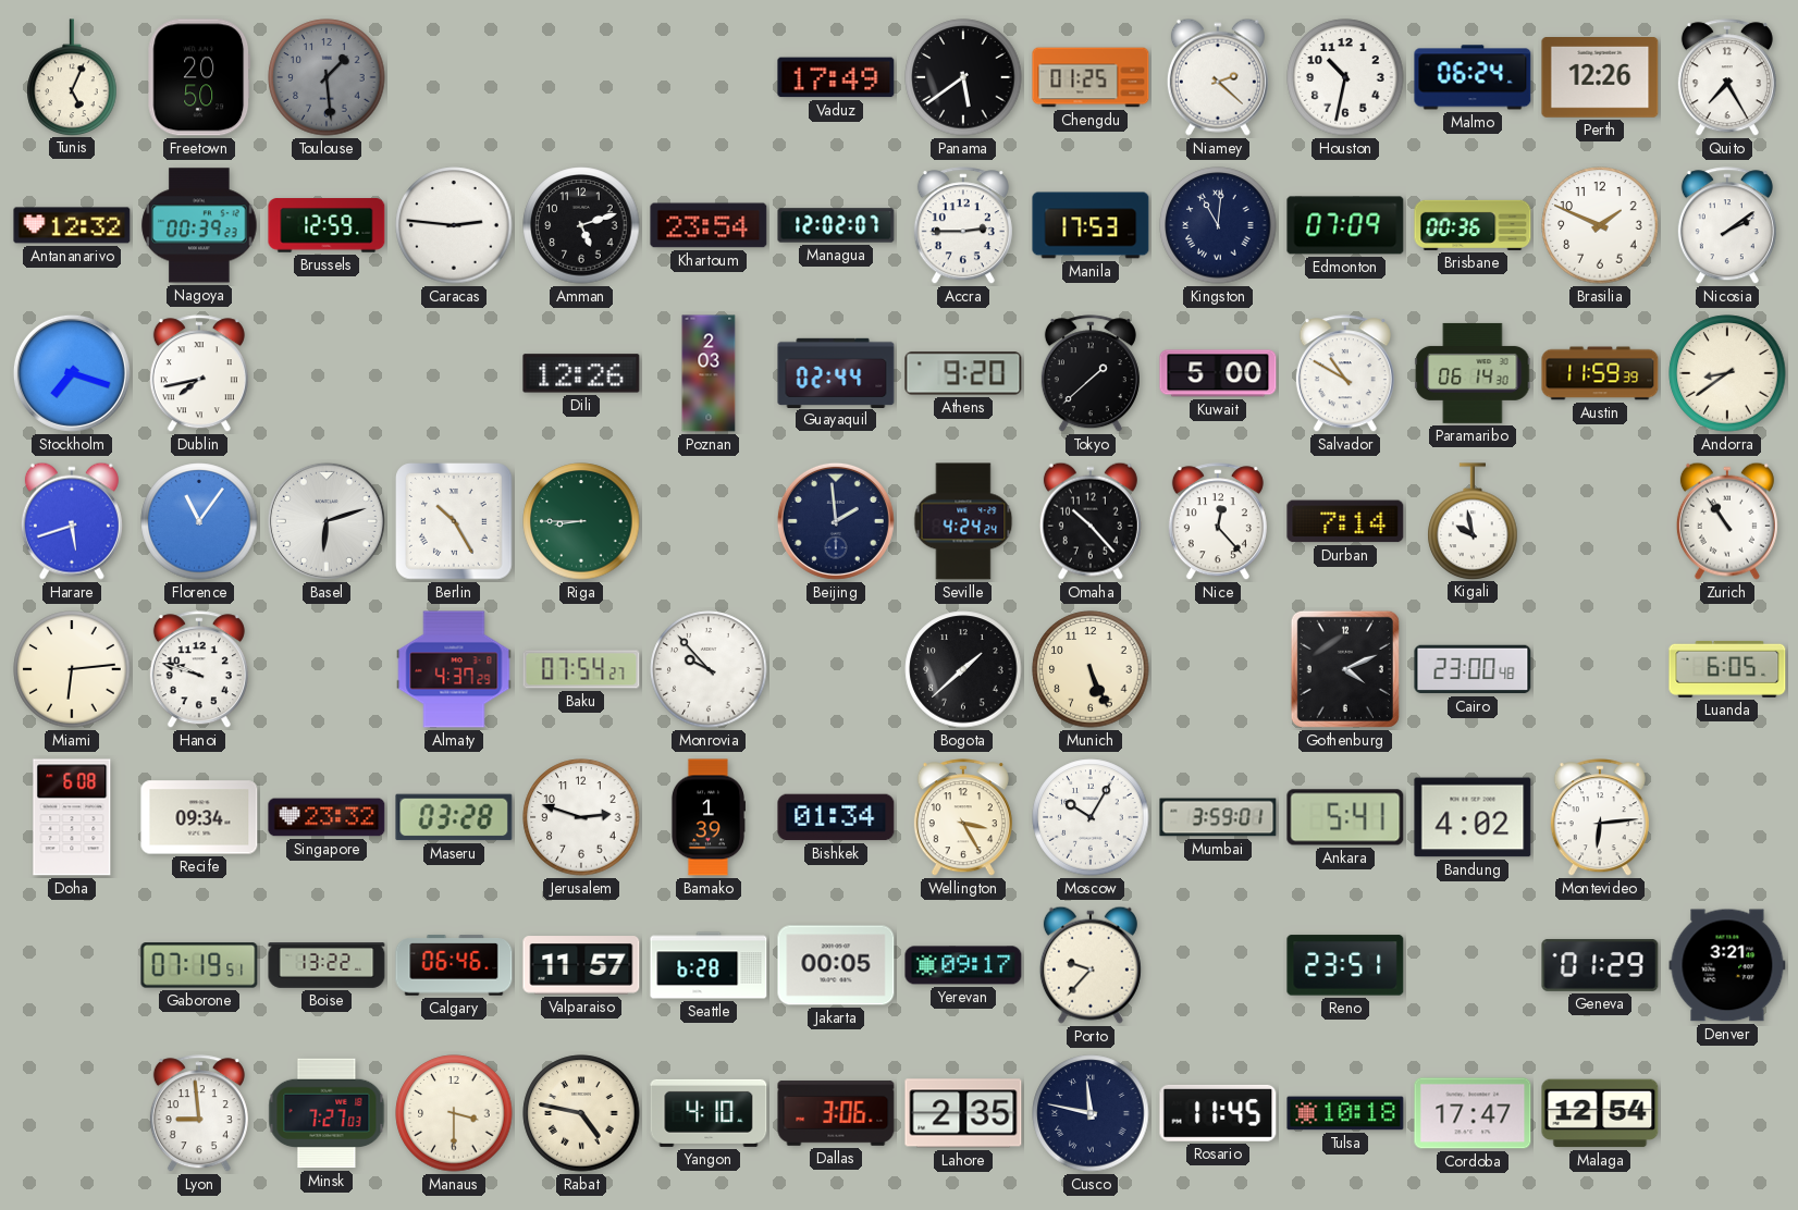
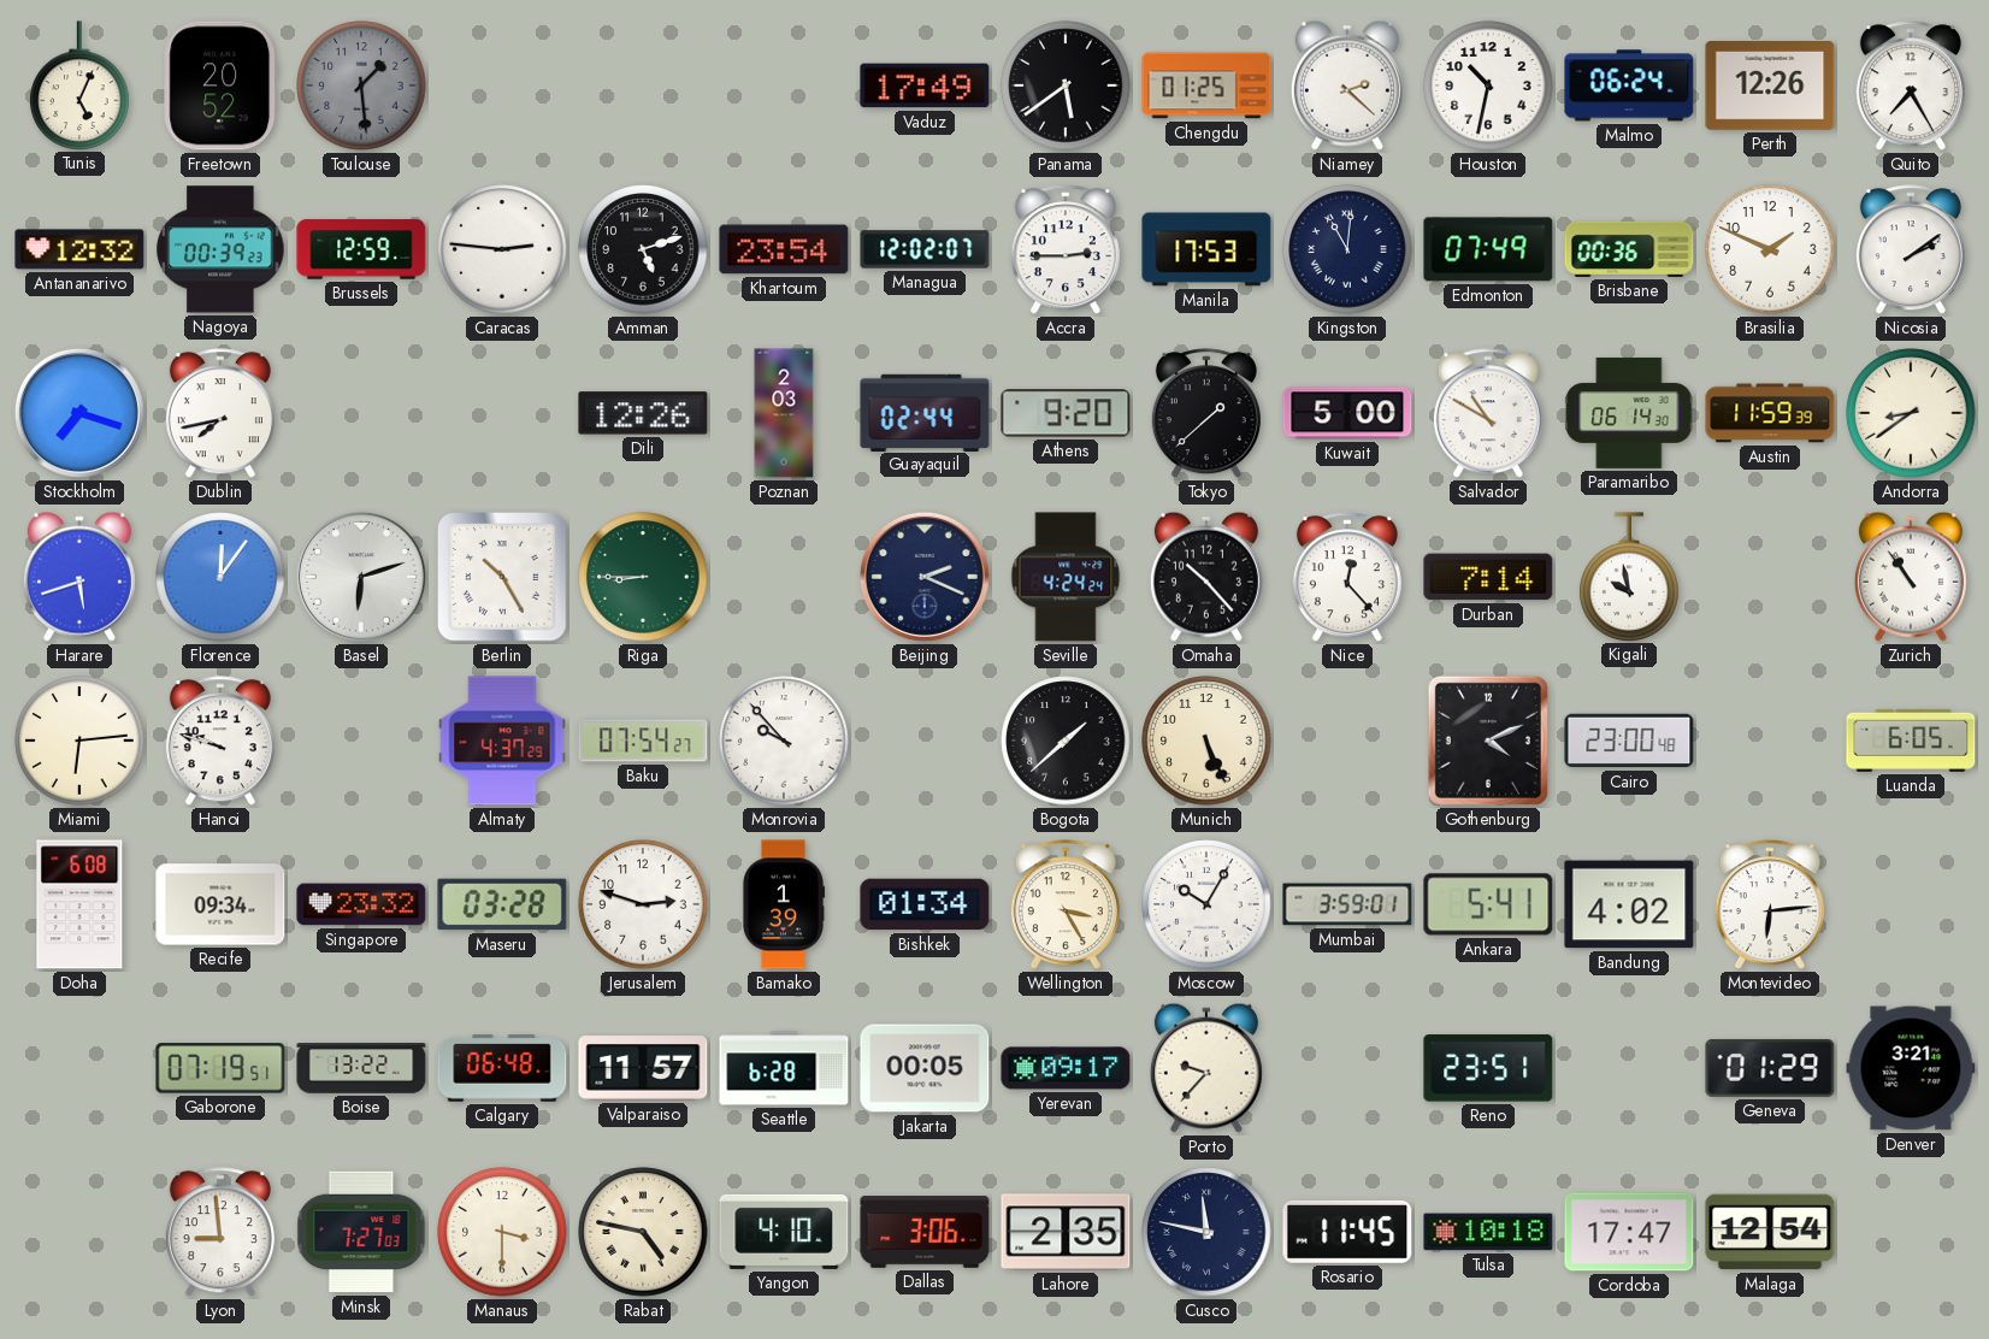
Freetown: 20:50 -> 20:52
Edmonton: 07:09 -> 07:49
Florence: 11:06 -> 12:06
Beijing: 1:59 -> 2:19
Calgary: 06:46 -> 06:48
